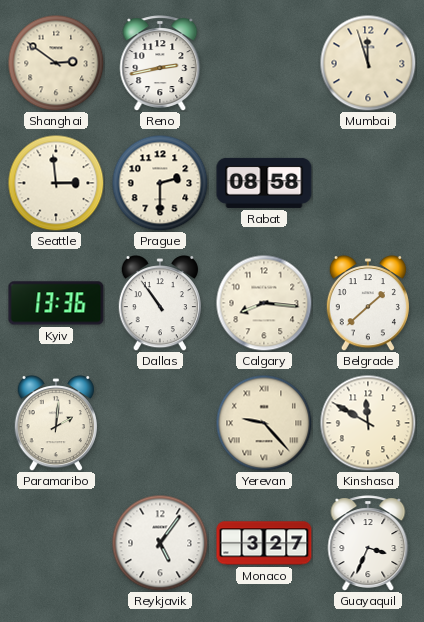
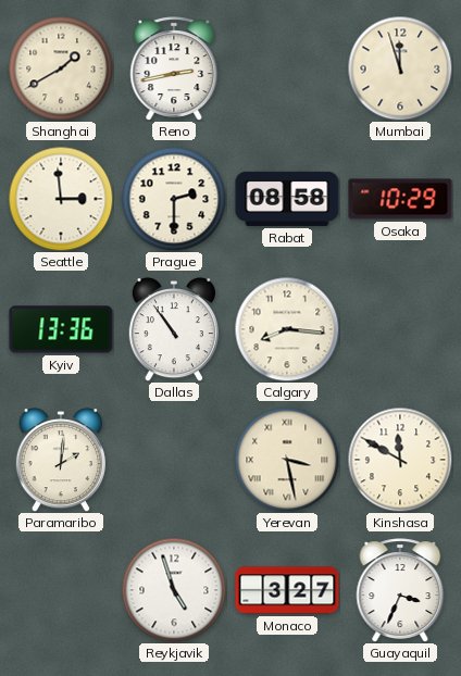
Shanghai: 2:51 -> 1:40
Osaka: none -> 10:29
Belgrade: 1:38 -> none
Yerevan: 9:23 -> 3:28
Reykjavik: 5:06 -> 4:57
